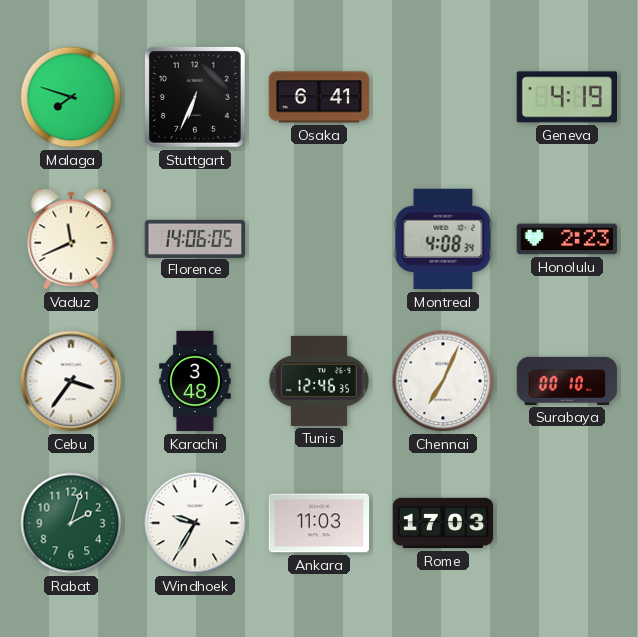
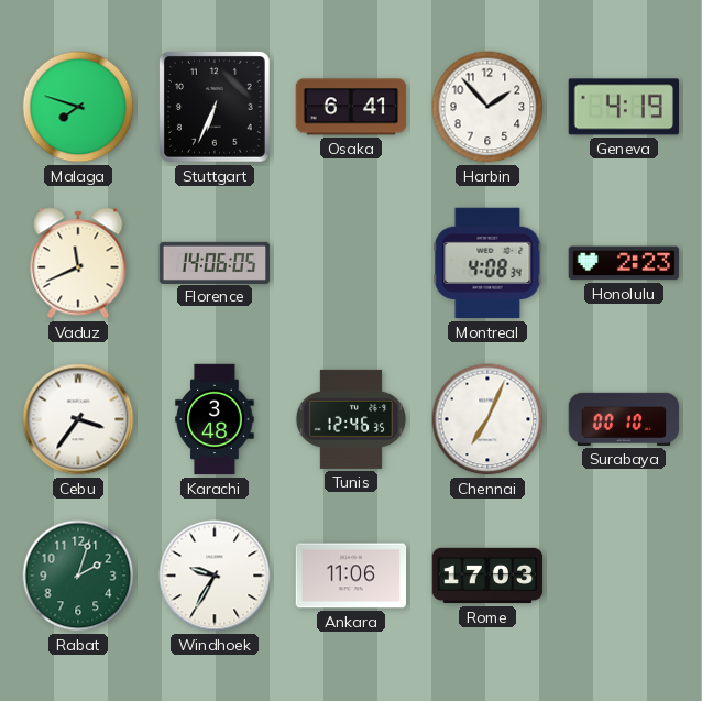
Harbin: none -> 1:53
Ankara: 11:03 -> 11:06
